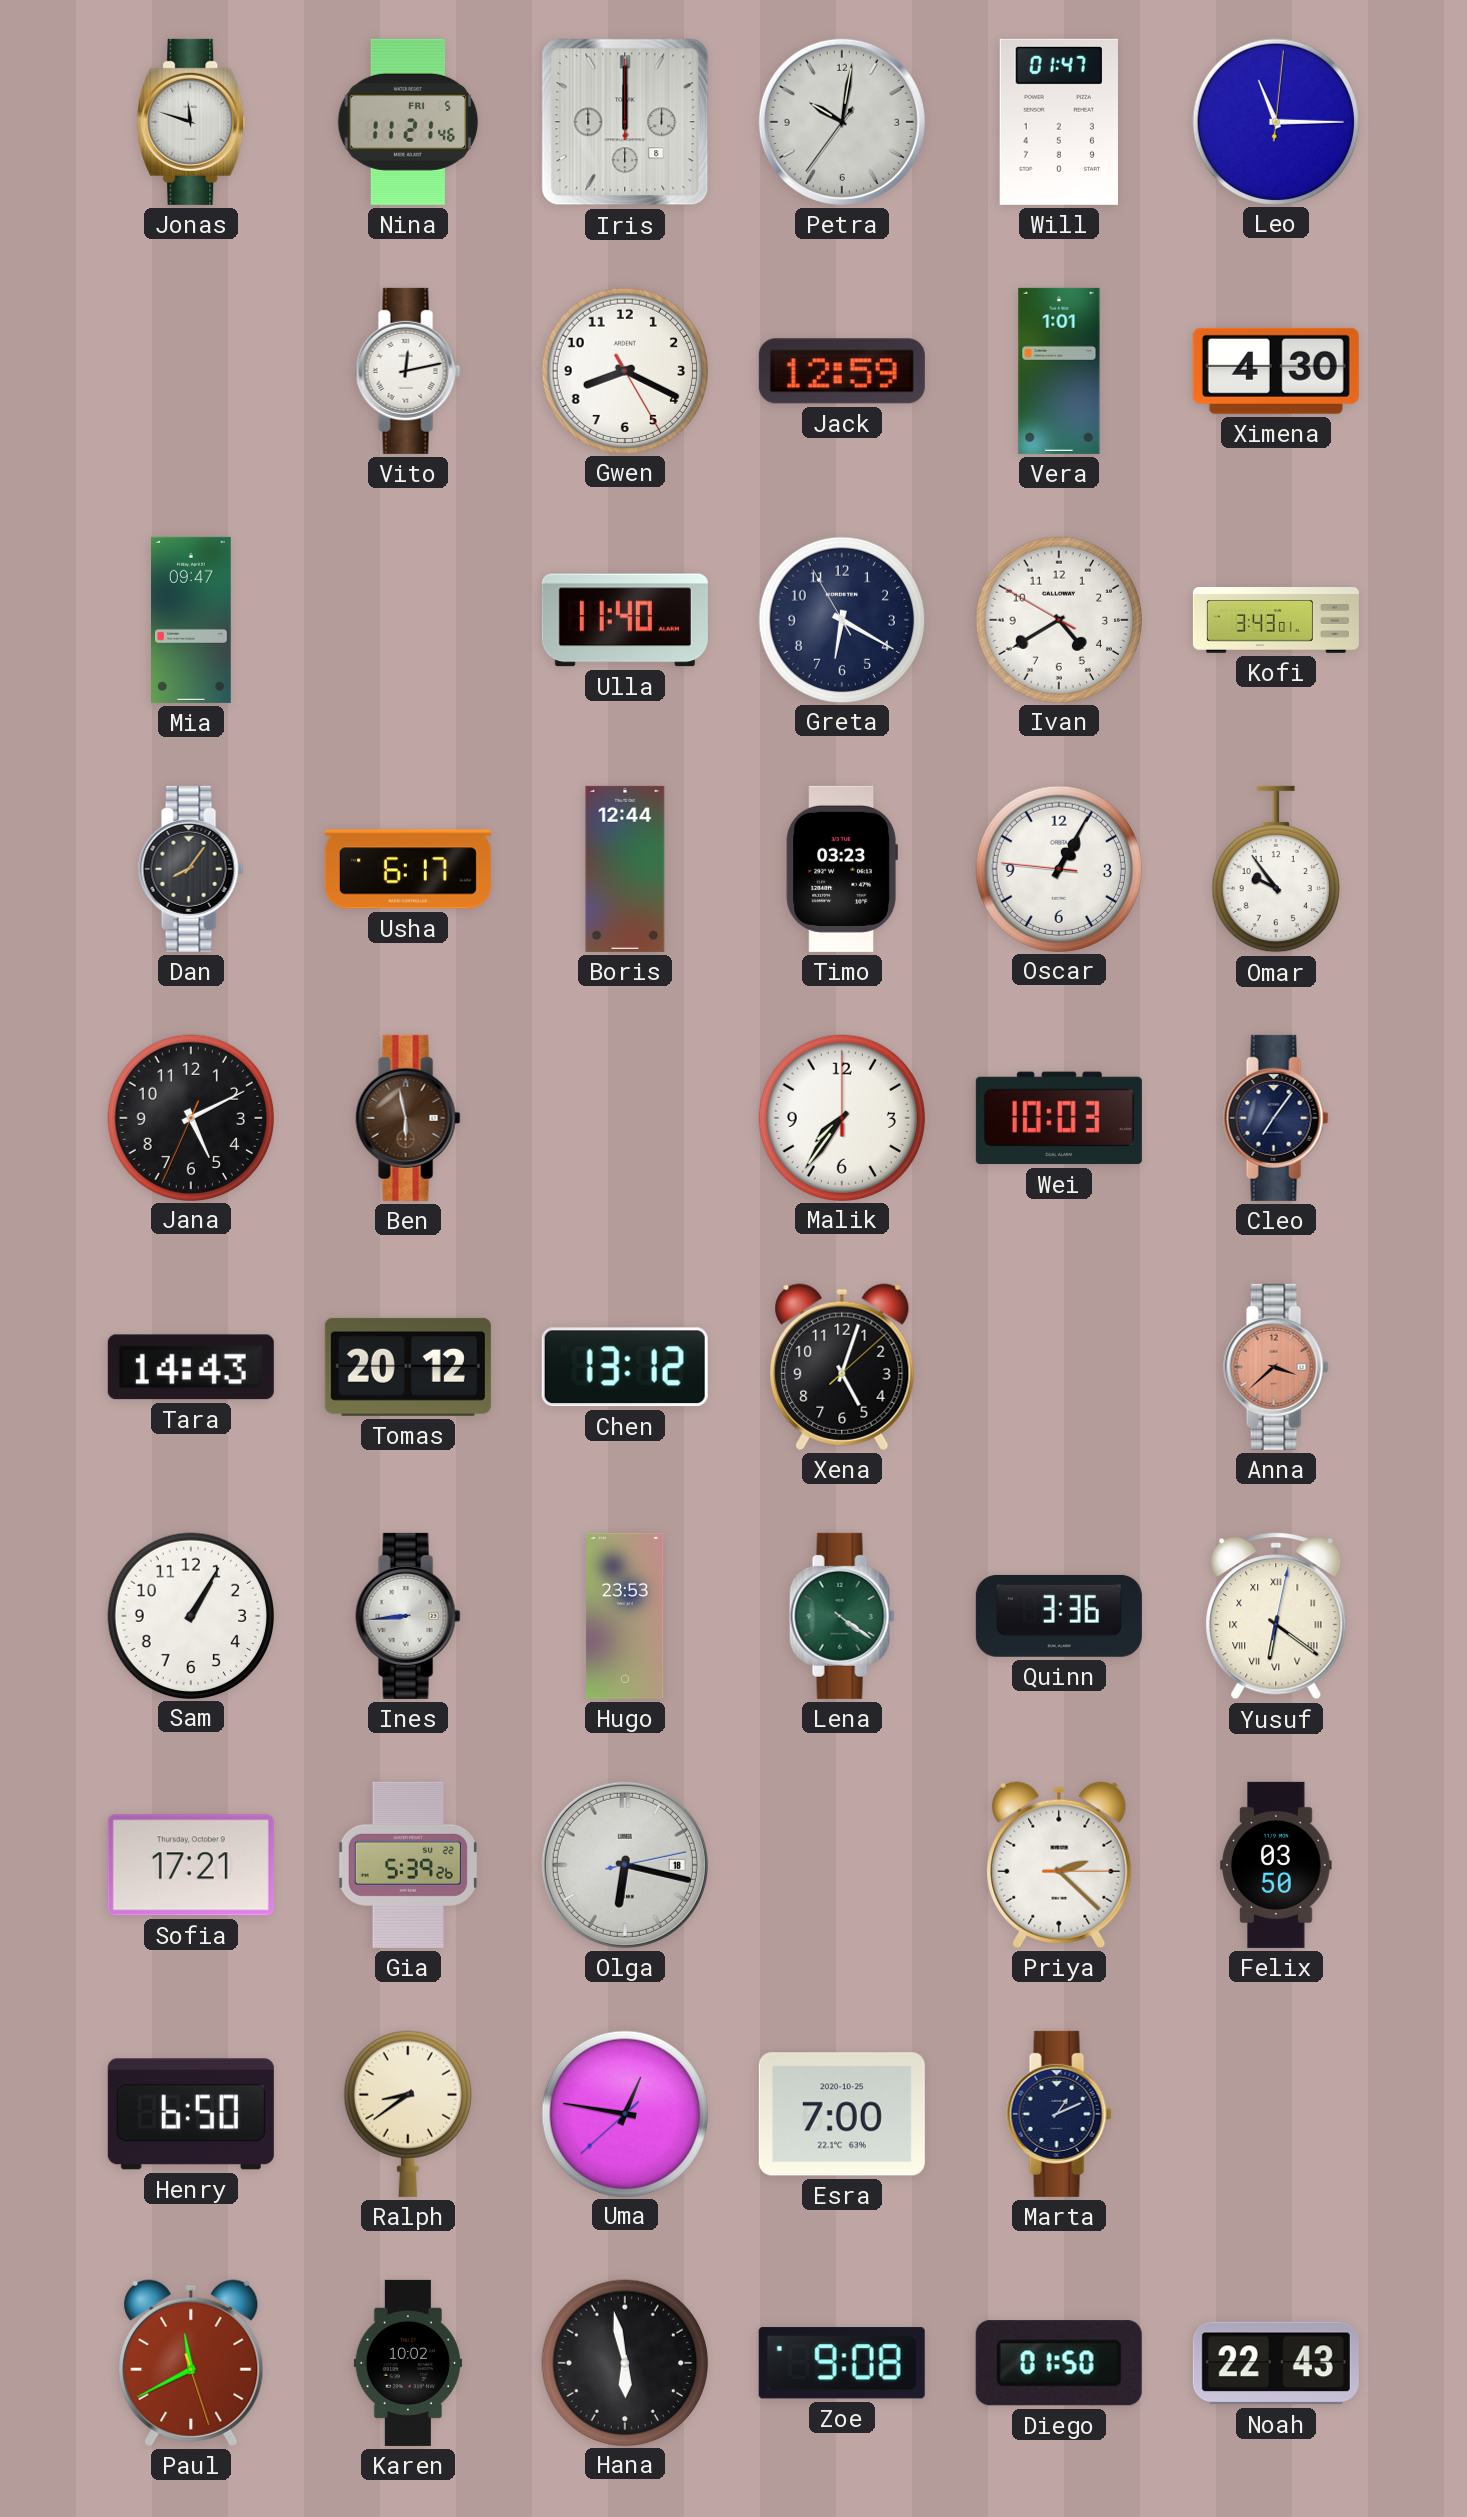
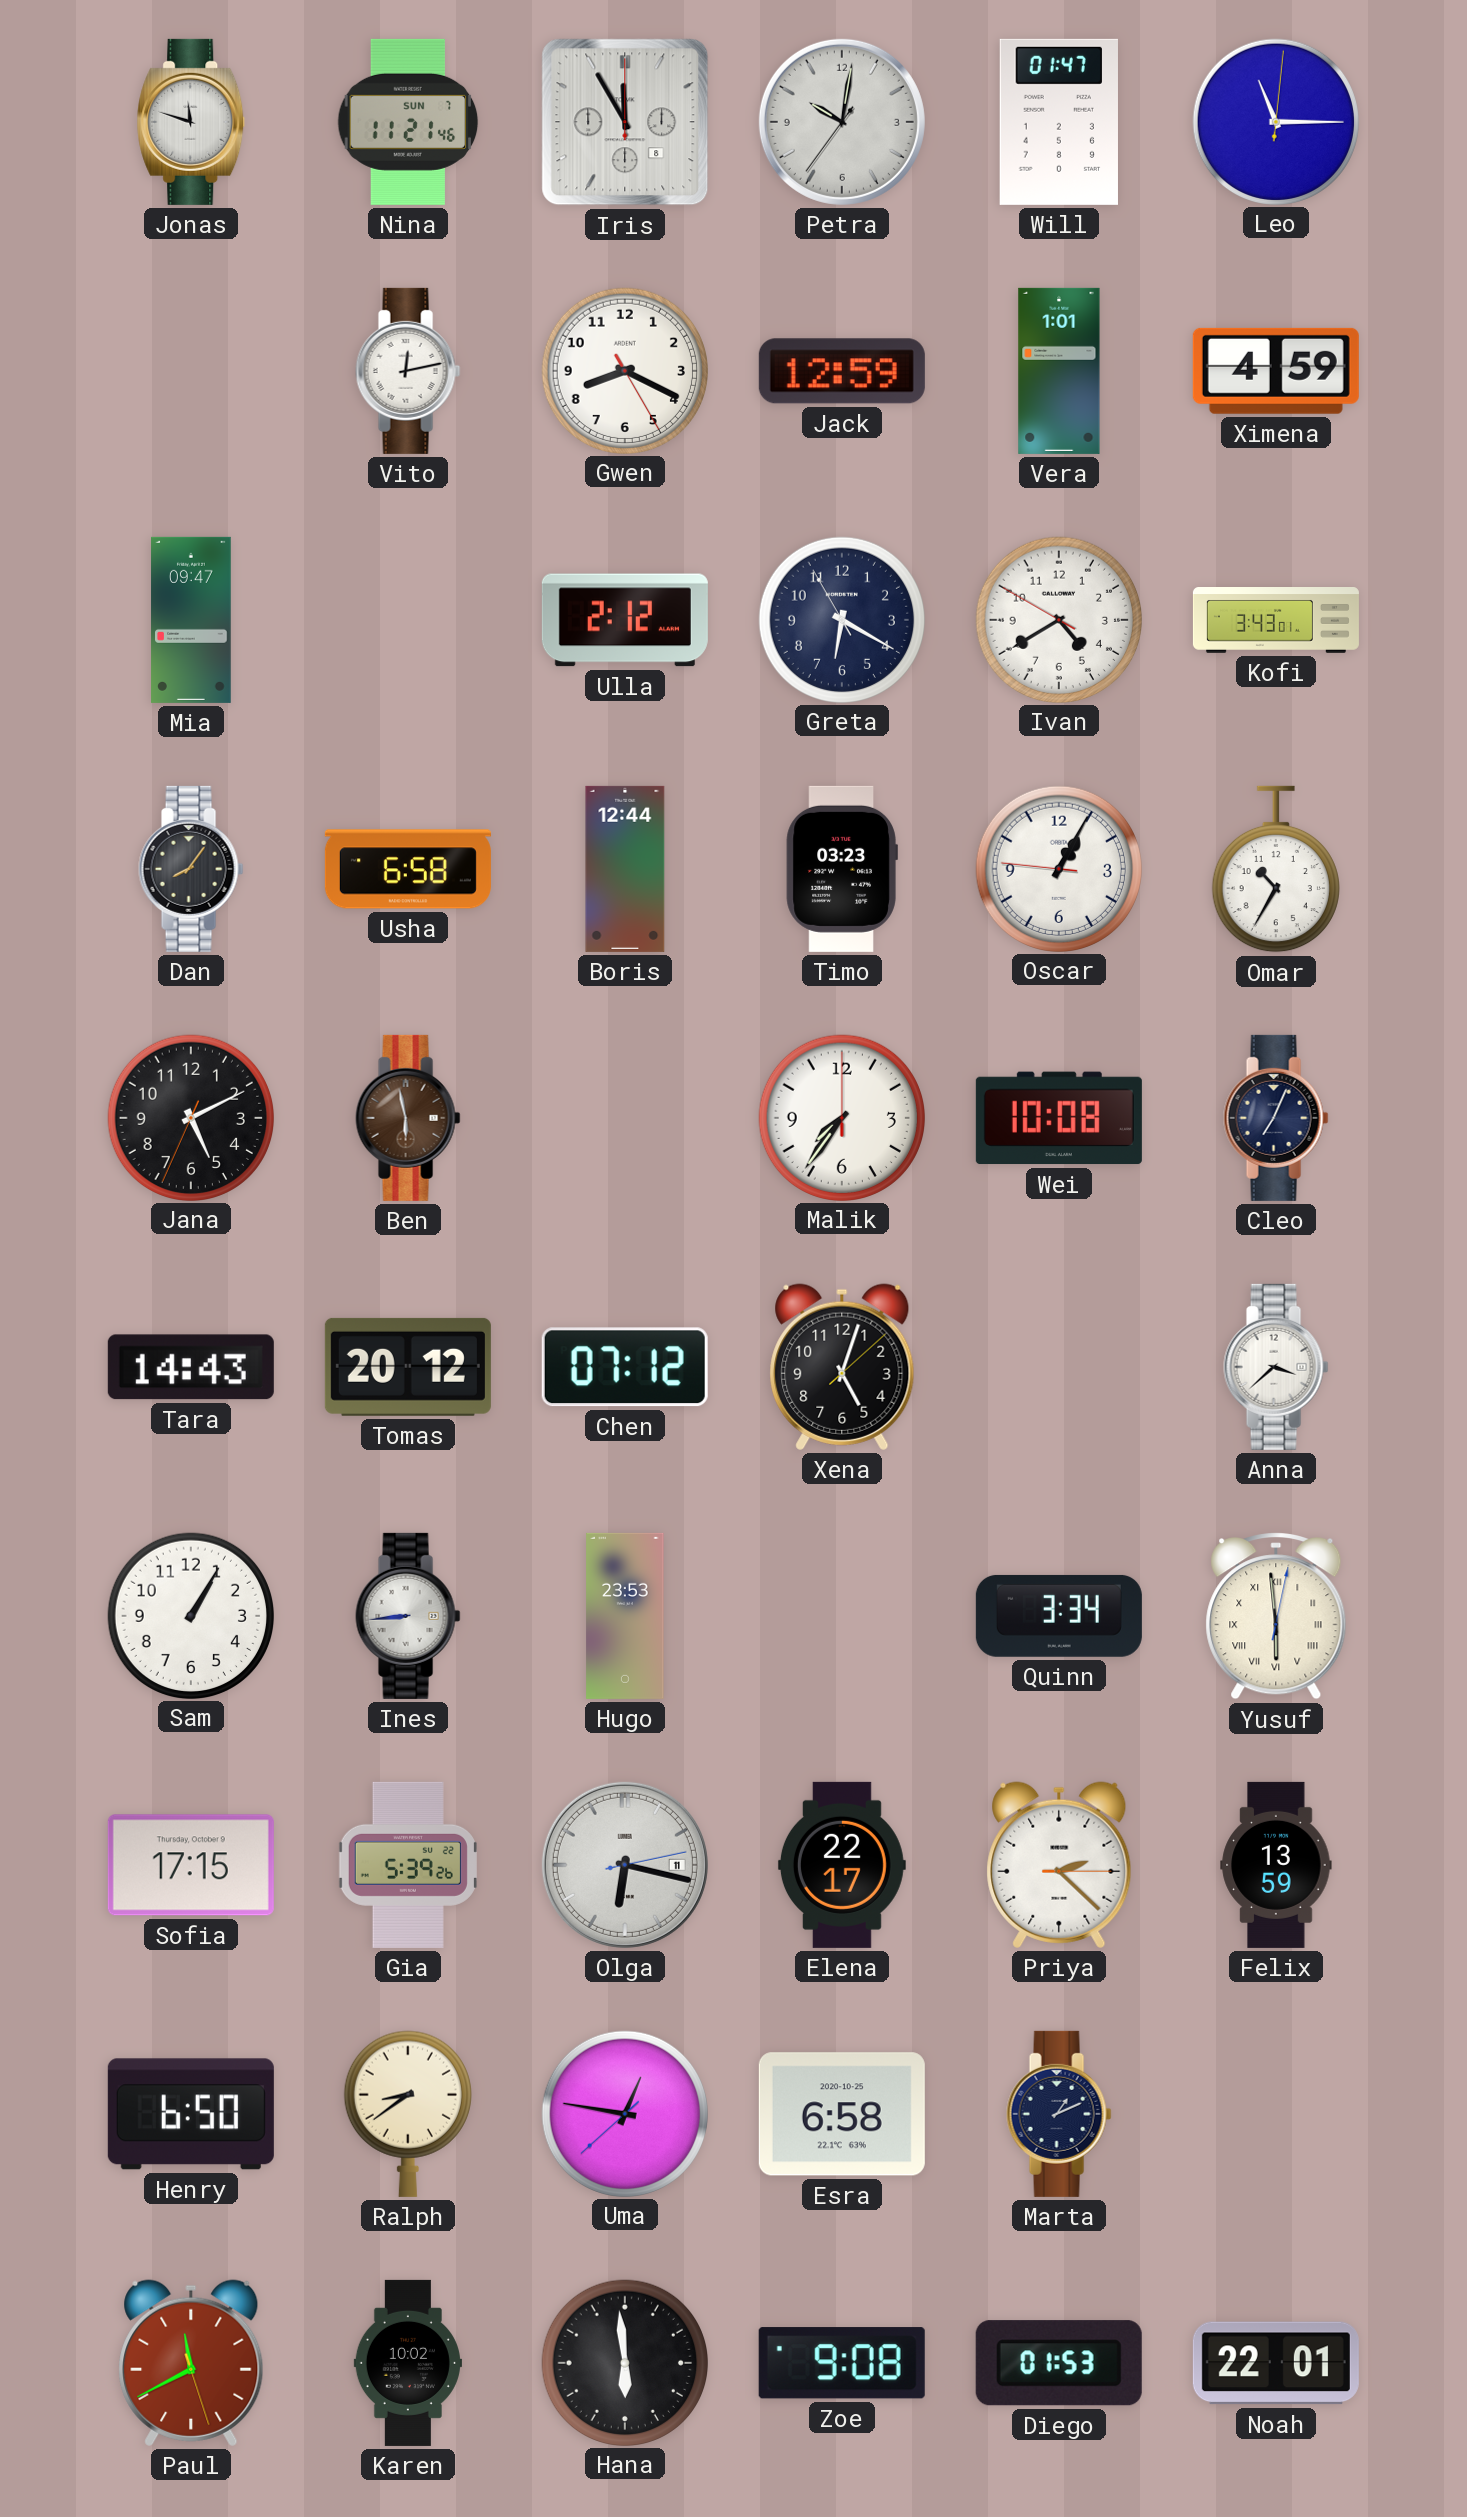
Nina date: FRI 5 -> SUN 7
Iris: 12:00 -> 11:55
Ximena: 4:30 -> 4:59
Ulla: 11:40 -> 2:12
Usha: 6:17 -> 6:58
Omar: 9:54 -> 10:35
Wei: 10:03 -> 10:08
Cleo: 7:06 -> 7:04
Chen: 13:12 -> 07:12
Anna dial: salmon -> white
Lena: 4:21 -> none
Quinn: 3:36 -> 3:34
Yusuf: 6:21 -> 5:59
Sofia: 17:21 -> 17:15
Olga date: 18 -> 11
Elena: none -> 22:17
Felix: 03:50 -> 13:59
Esra: 7:00 -> 6:58
Hana: 5:58 -> 5:59
Diego: 01:50 -> 01:53
Noah: 22:43 -> 22:01
